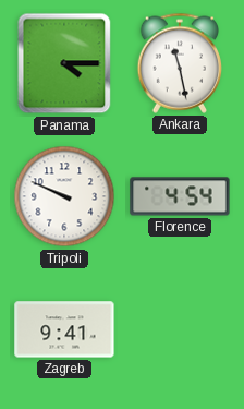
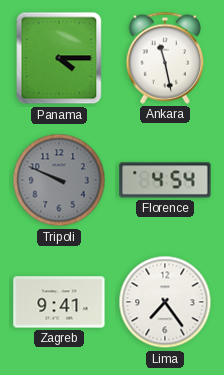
Tripoli dial: white -> grey
Lima: none -> 7:24
